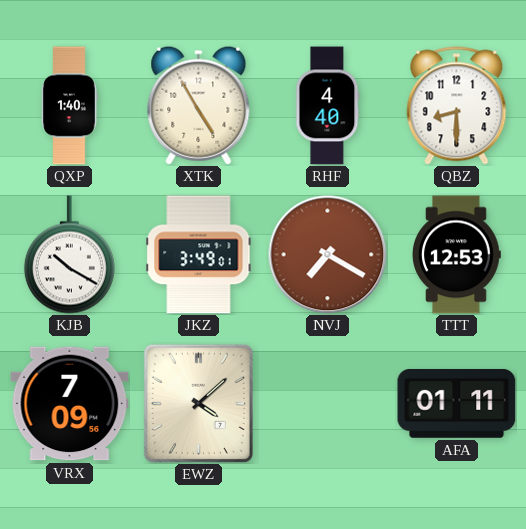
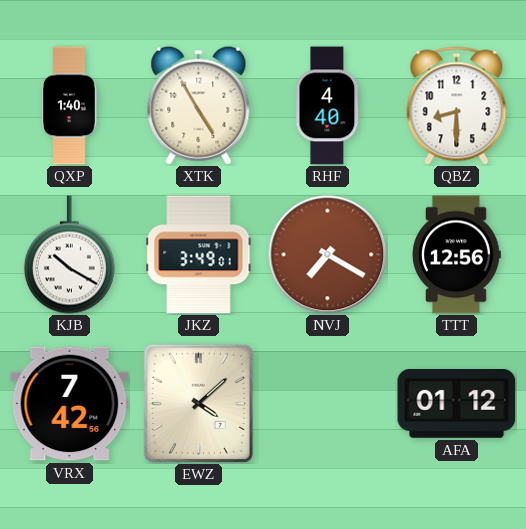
TTT: 12:53 -> 12:56
VRX: 7:09 -> 7:42
AFA: 01:11 -> 01:12
